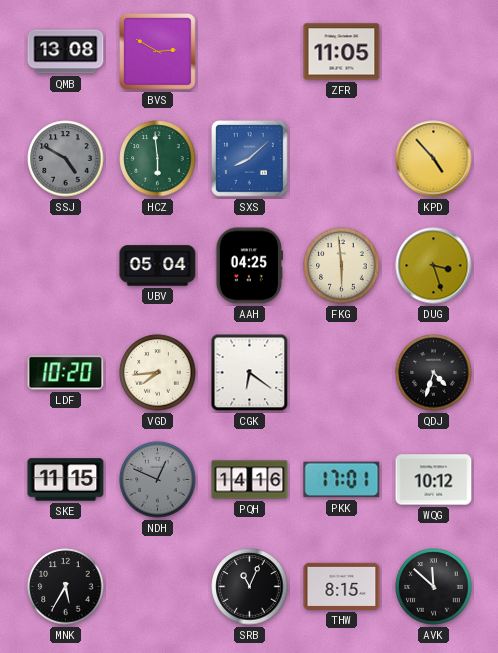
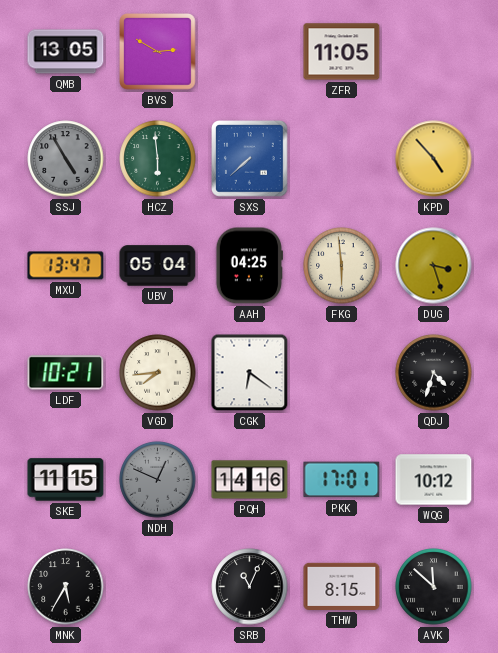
QMB: 13:08 -> 13:05
SSJ: 4:50 -> 4:55
SXS: 8:08 -> 7:38
MXU: none -> 13:47
LDF: 10:20 -> 10:21
